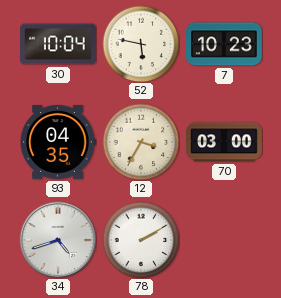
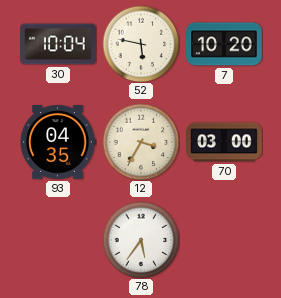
7: 10:23 -> 10:20
34: 4:42 -> none
78: 2:10 -> 5:36
